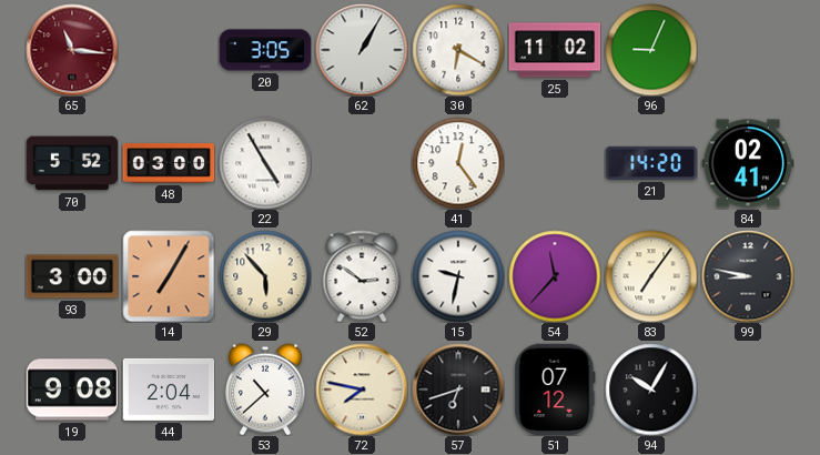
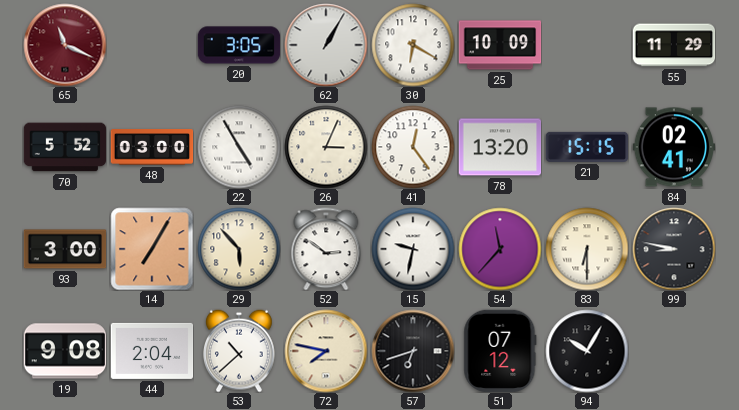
65: 11:16 -> 11:19
25: 11:02 -> 10:09
96: 9:04 -> none
55: none -> 11:29
26: none -> 3:04
78: none -> 13:20
21: 14:20 -> 15:15
83: 7:06 -> 6:30
